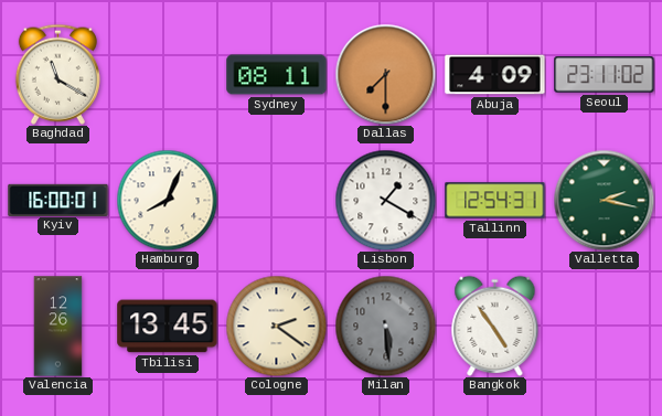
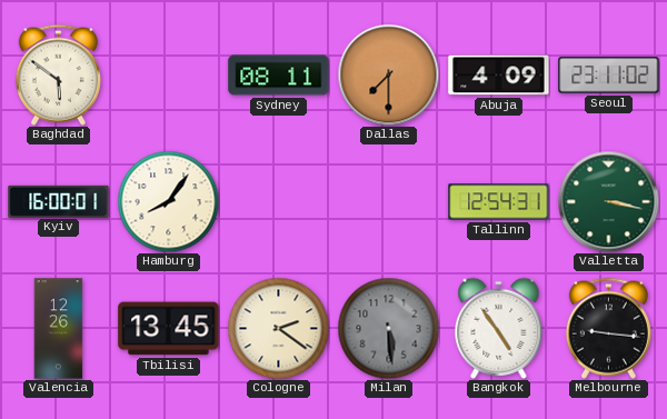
Baghdad: 11:20 -> 5:51
Hamburg: 8:04 -> 8:06
Lisbon: 1:20 -> none
Valletta: 2:17 -> 3:17
Melbourne: none -> 9:16
